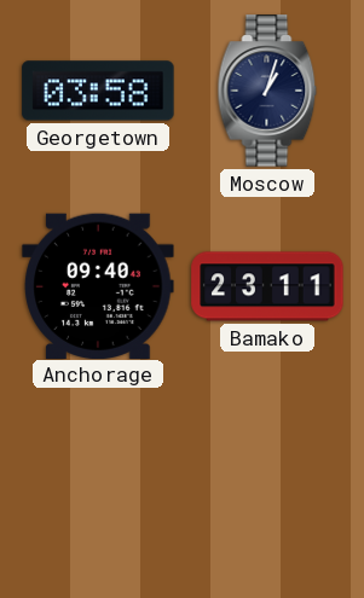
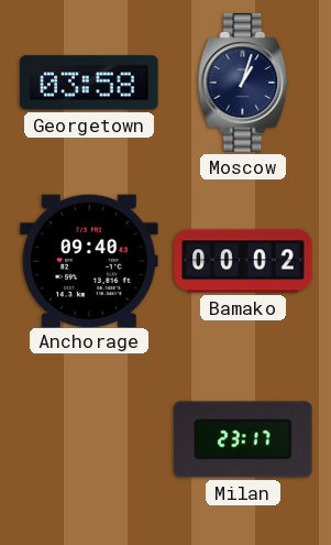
Bamako: 23:11 -> 00:02
Milan: none -> 23:17
